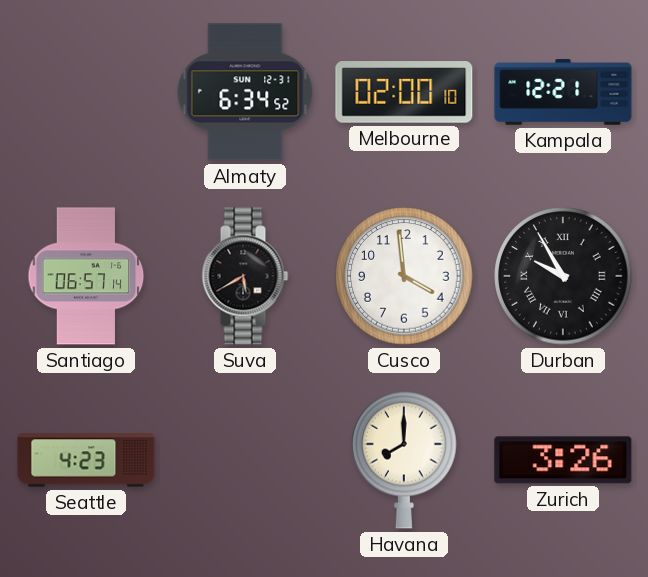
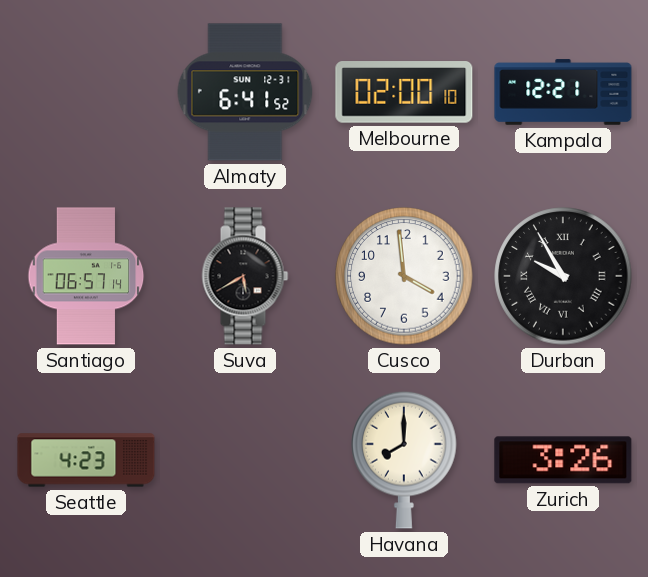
Almaty: 6:34 -> 6:41
